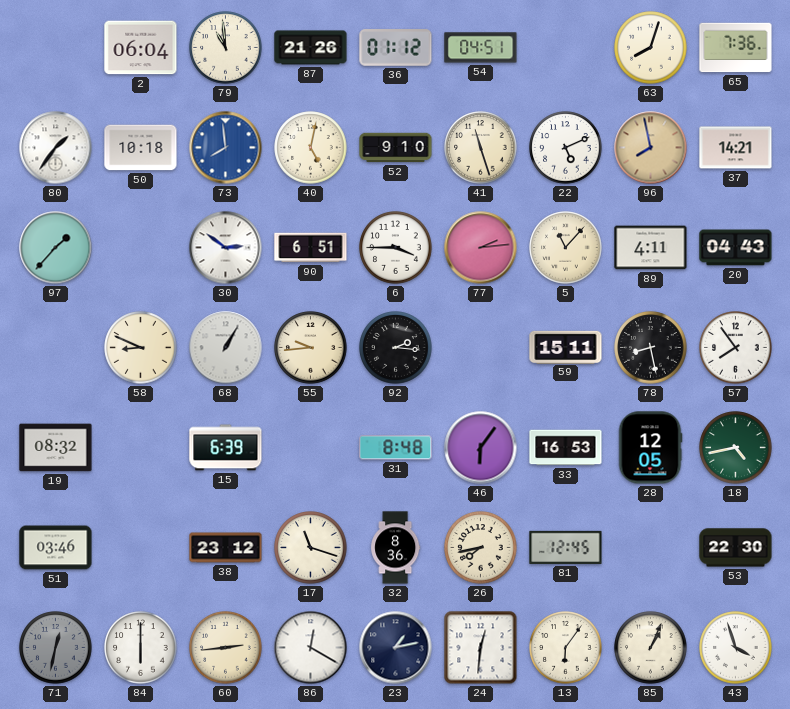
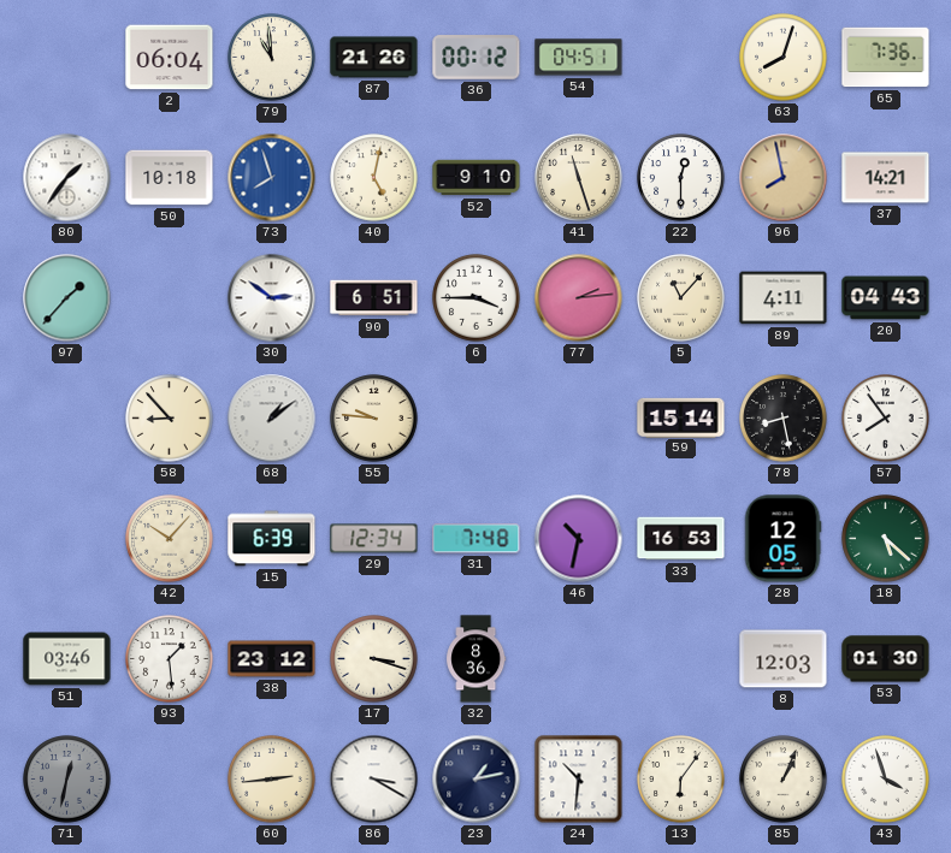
36: 01:12 -> 00:12
73: 7:59 -> 7:57
22: 5:11 -> 12:30
58: 8:49 -> 8:53
68: 1:05 -> 1:09
55: 9:44 -> 9:46
92: 2:16 -> none
59: 15:11 -> 15:14
19: 08:32 -> none
42: none -> 10:07
29: none -> 12:34
31: 8:48 -> 7:48
46: 6:06 -> 10:32
18: 4:43 -> 5:22
93: none -> 1:29
17: 11:18 -> 3:18
26: 7:43 -> none
81: 12:45 -> none
8: none -> 12:03
53: 22:30 -> 01:30
84: 6:00 -> none
86: 12:20 -> 3:20
24: 12:31 -> 10:31
